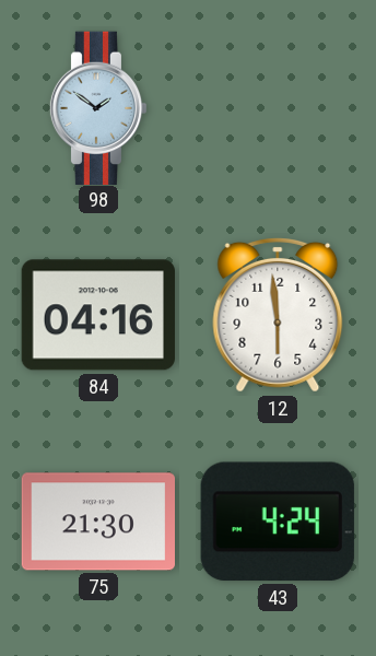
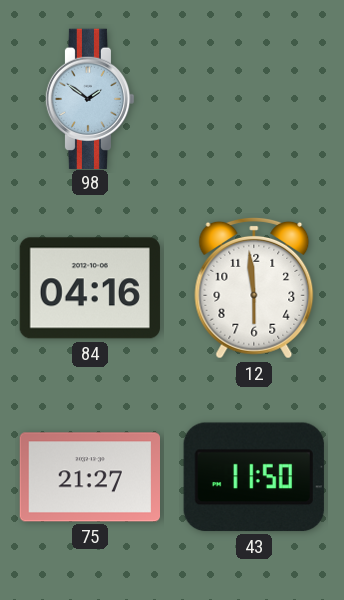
75: 21:30 -> 21:27
43: 4:24 -> 11:50
